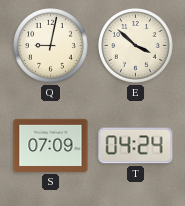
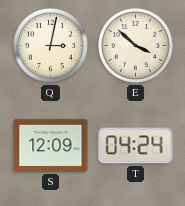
Q: 9:02 -> 3:02
S: 07:09 -> 12:09
